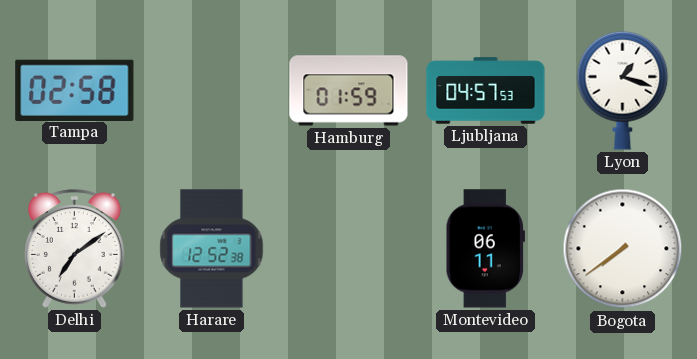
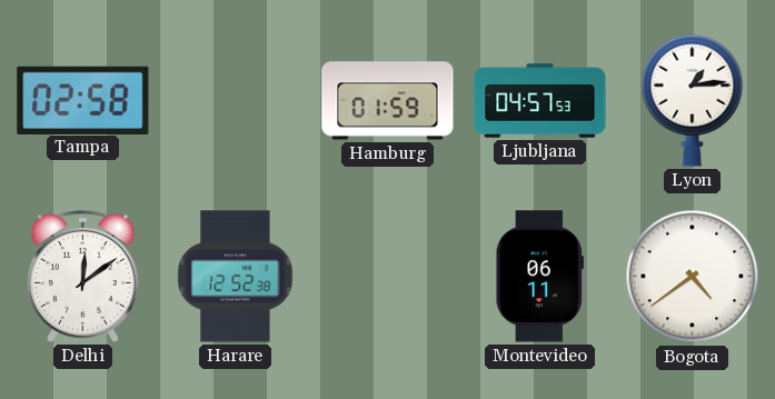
Lyon: 1:18 -> 1:14
Delhi: 7:09 -> 12:09
Bogota: 7:39 -> 4:39
